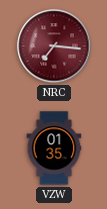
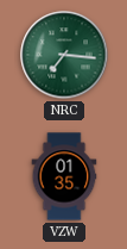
NRC dial: burgundy -> green
